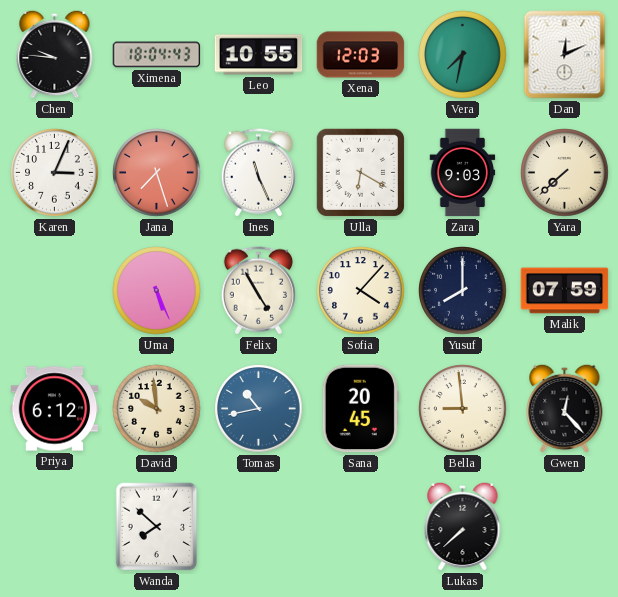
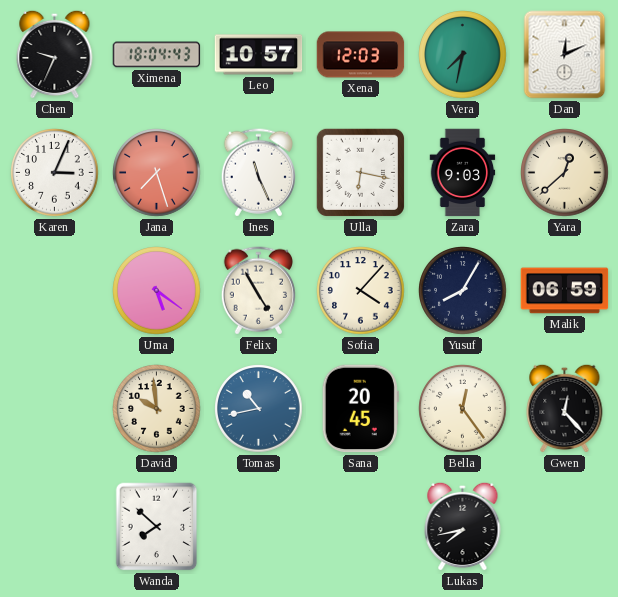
Chen: 9:46 -> 9:34
Leo: 10:55 -> 10:57
Ulla: 6:20 -> 6:17
Yara: 7:38 -> 12:38
Uma: 5:26 -> 5:21
Yusuf: 8:00 -> 8:05
Malik: 07:59 -> 06:59
Priya: 6:12 -> none
Bella: 8:59 -> 12:24
Lukas: 7:38 -> 7:43
